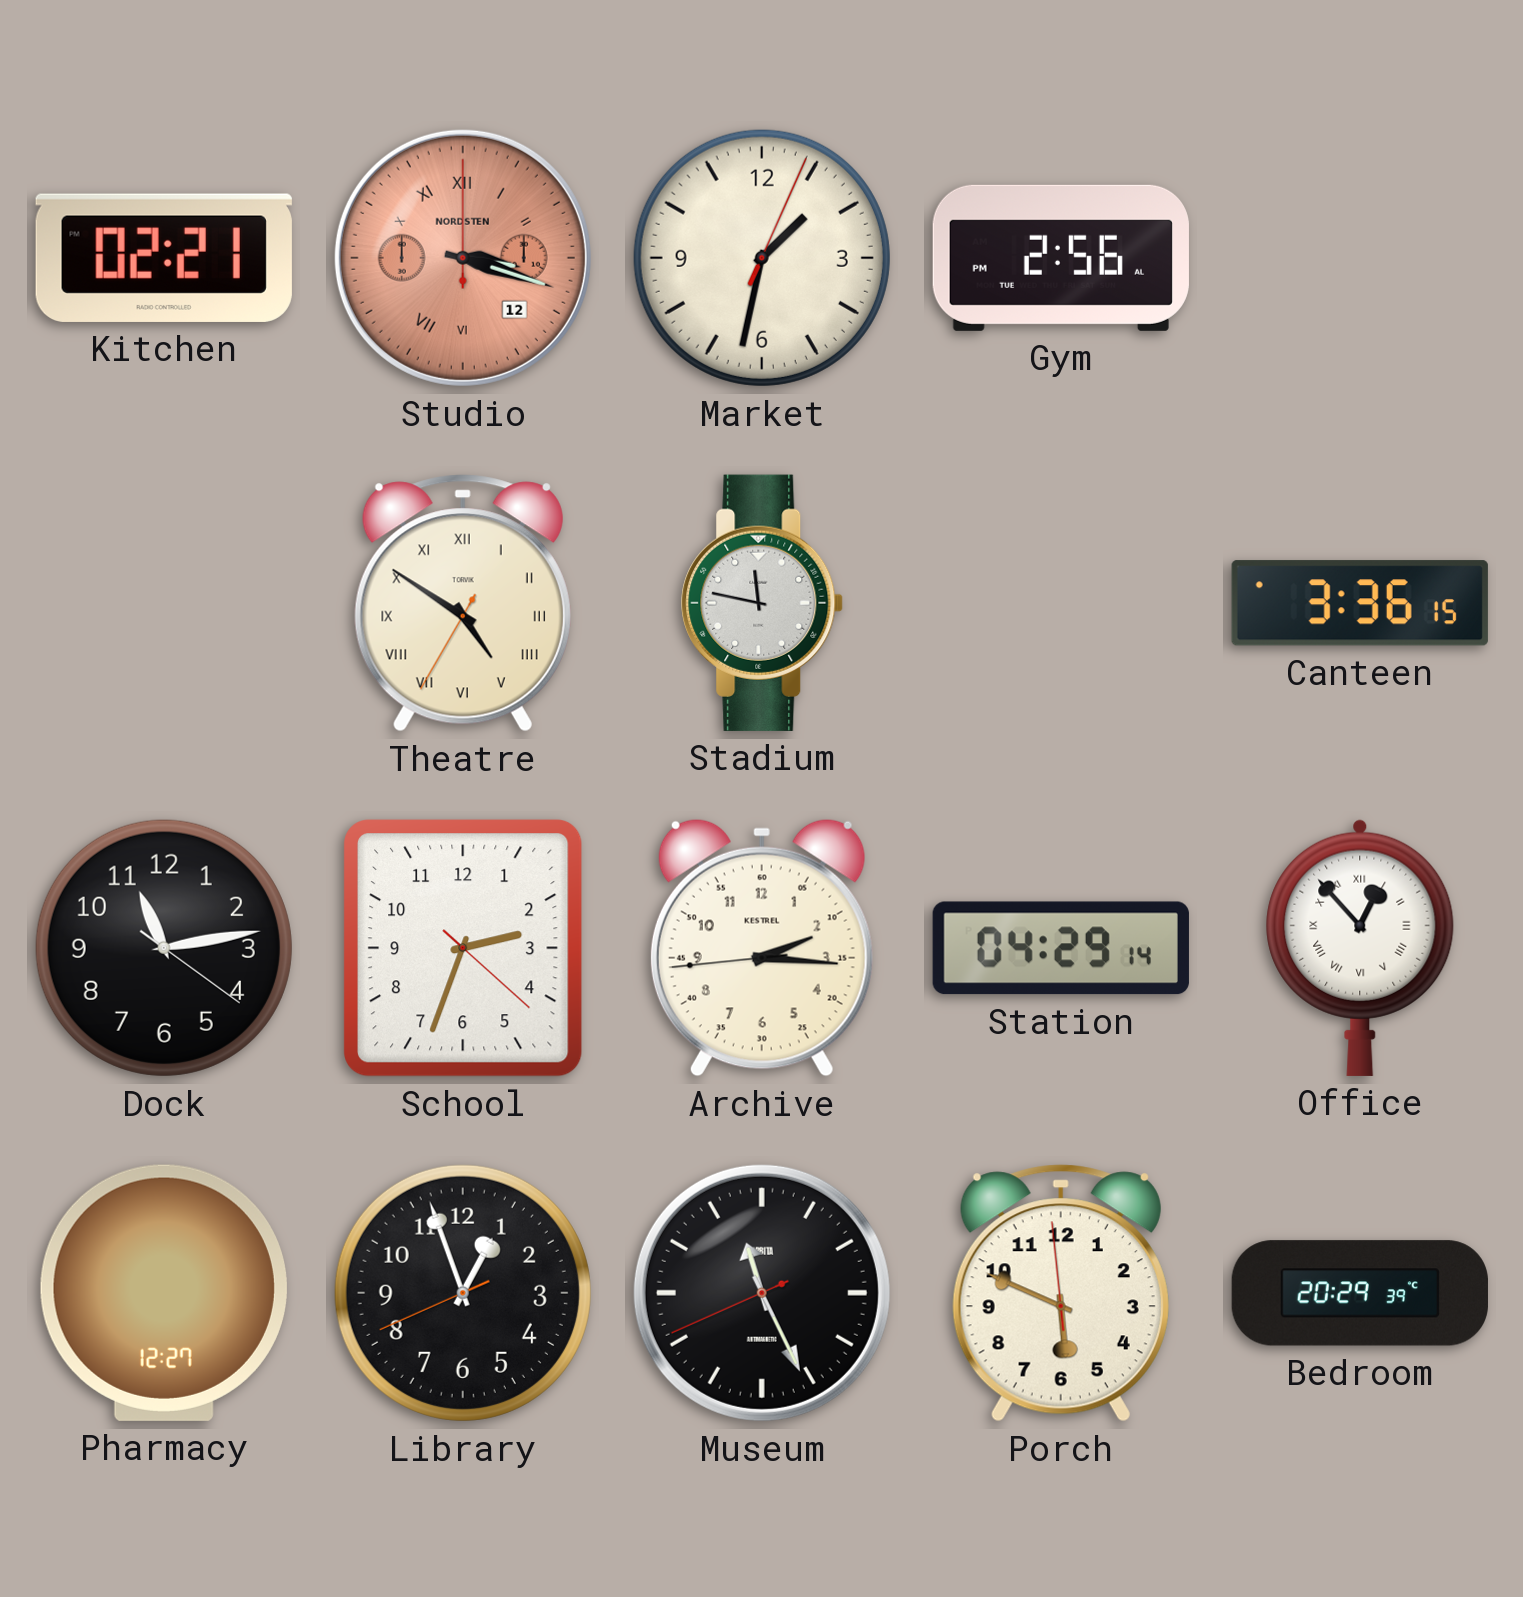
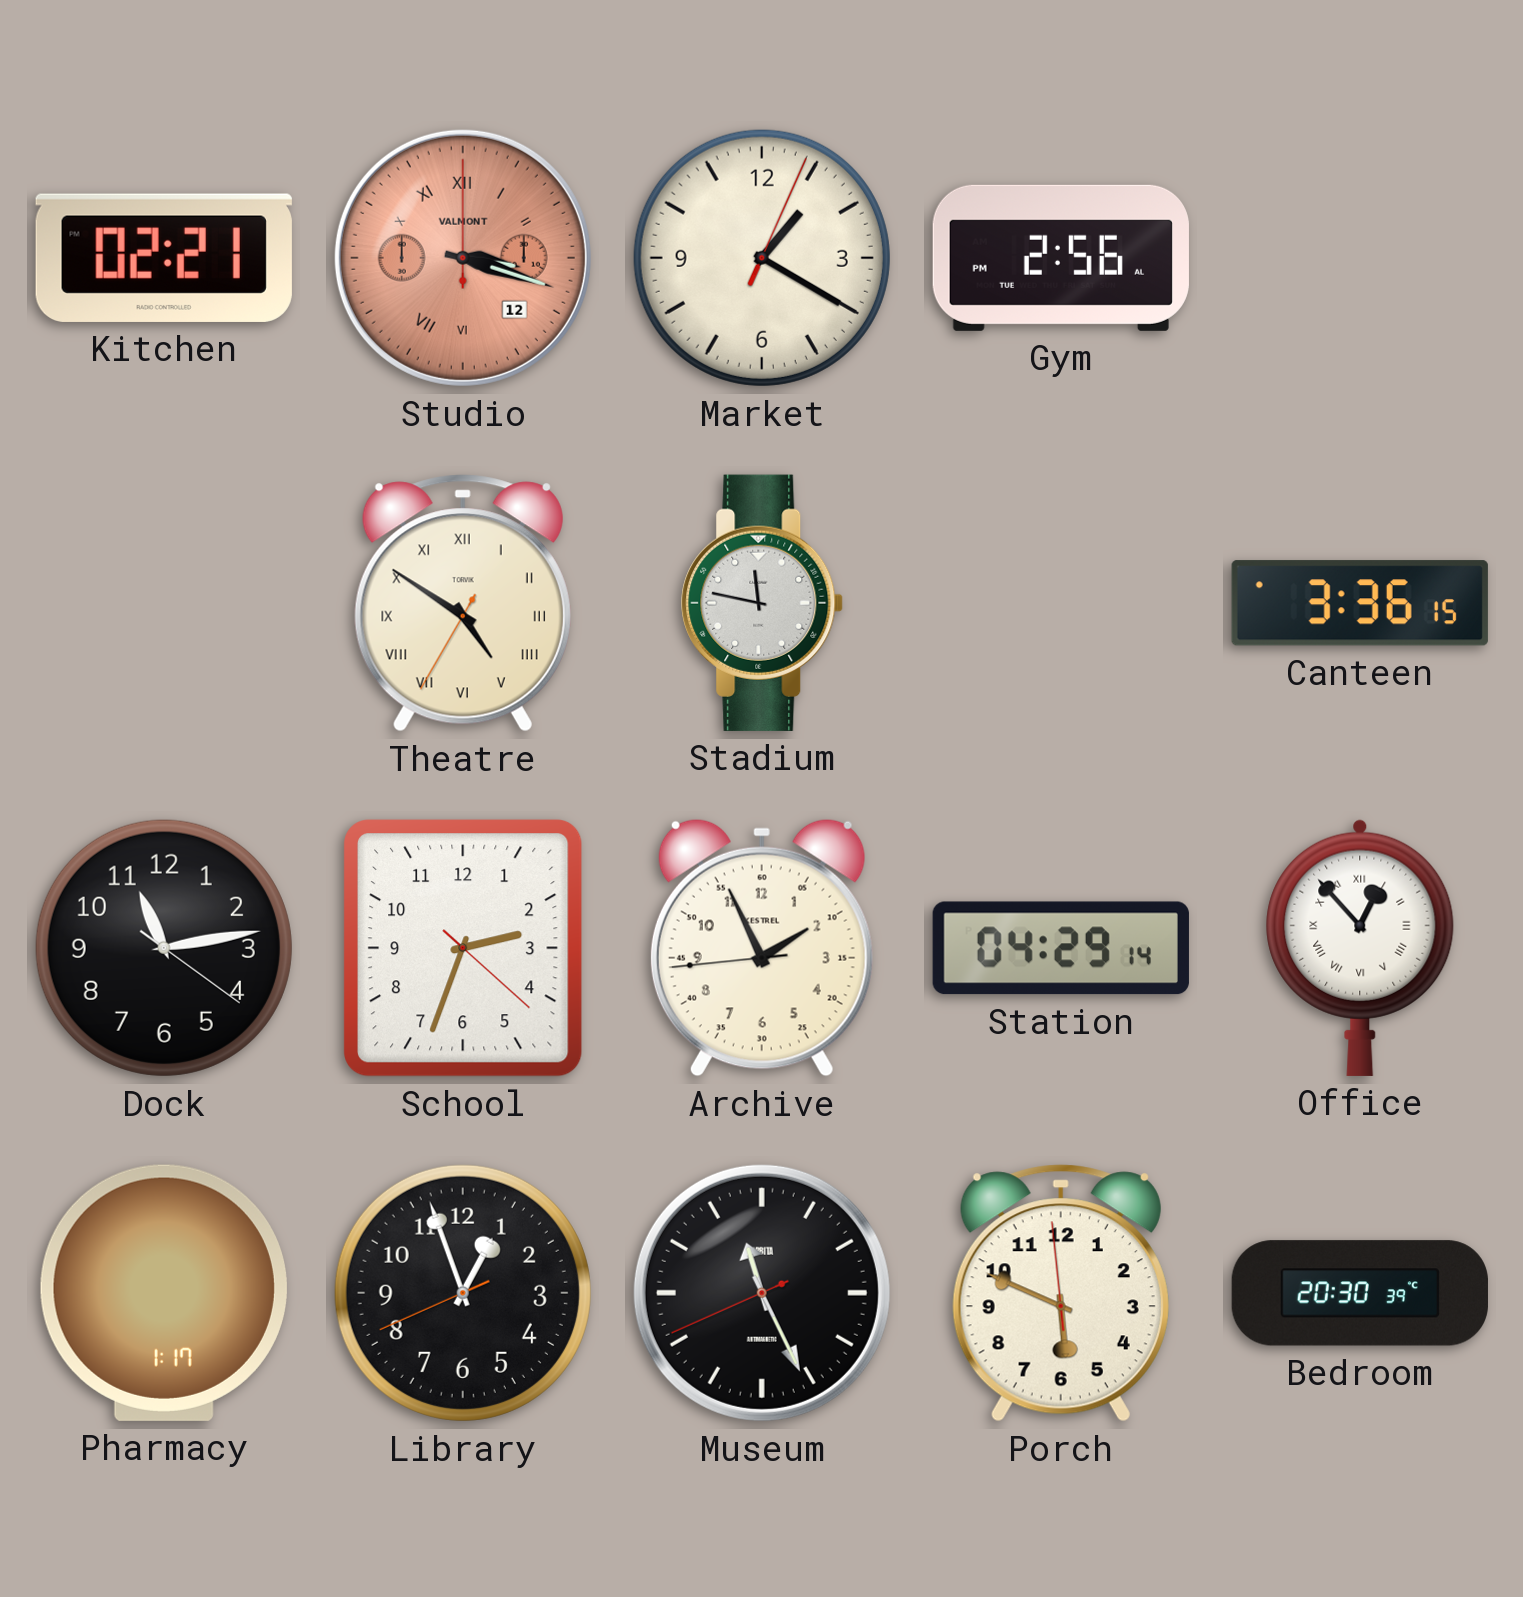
Studio brand: NORDSTEN -> VALMONT
Market: 1:32 -> 1:20
Archive: 2:15 -> 1:55
Pharmacy: 12:27 -> 1:17
Bedroom: 20:29 -> 20:30
